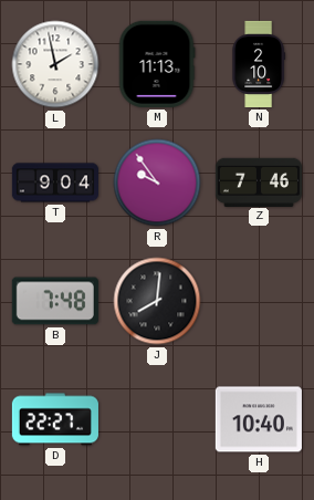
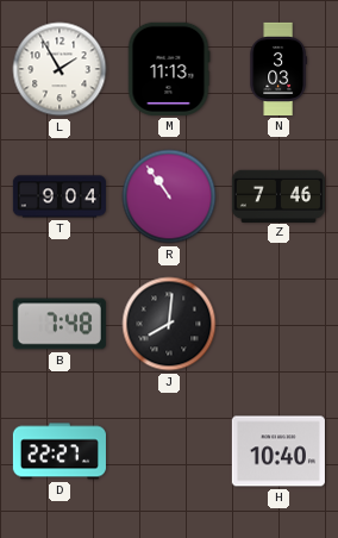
L: 1:58 -> 1:55
N: 2:10 -> 3:03
R: 9:54 -> 10:54
